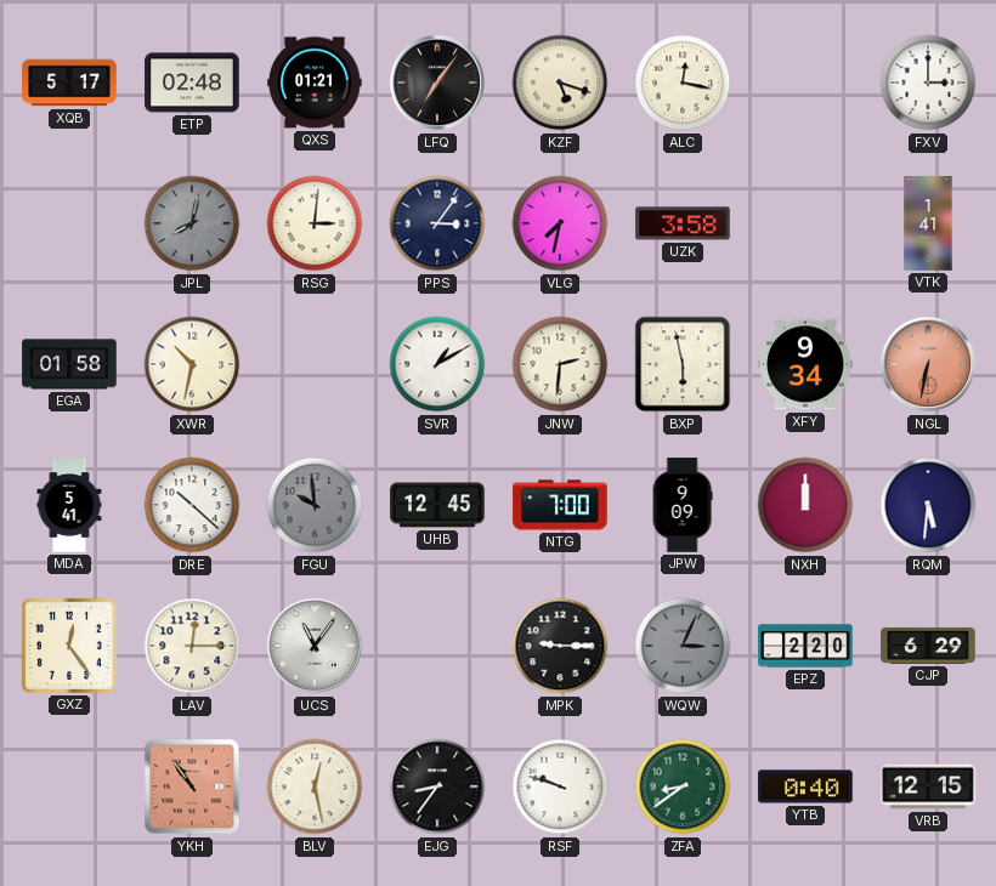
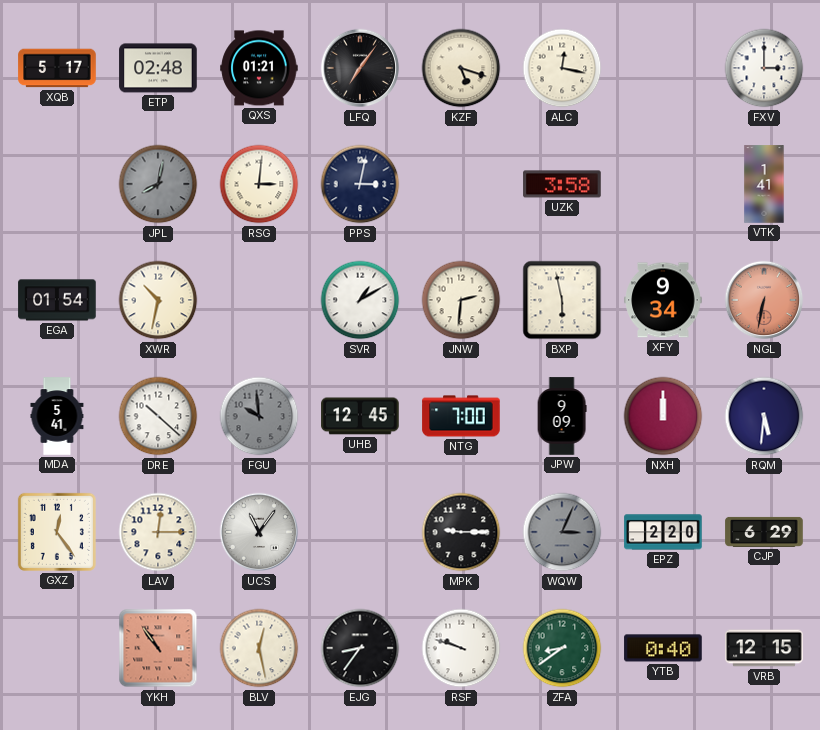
PPS: 3:06 -> 3:02
VLG: 7:32 -> none
EGA: 01:58 -> 01:54
